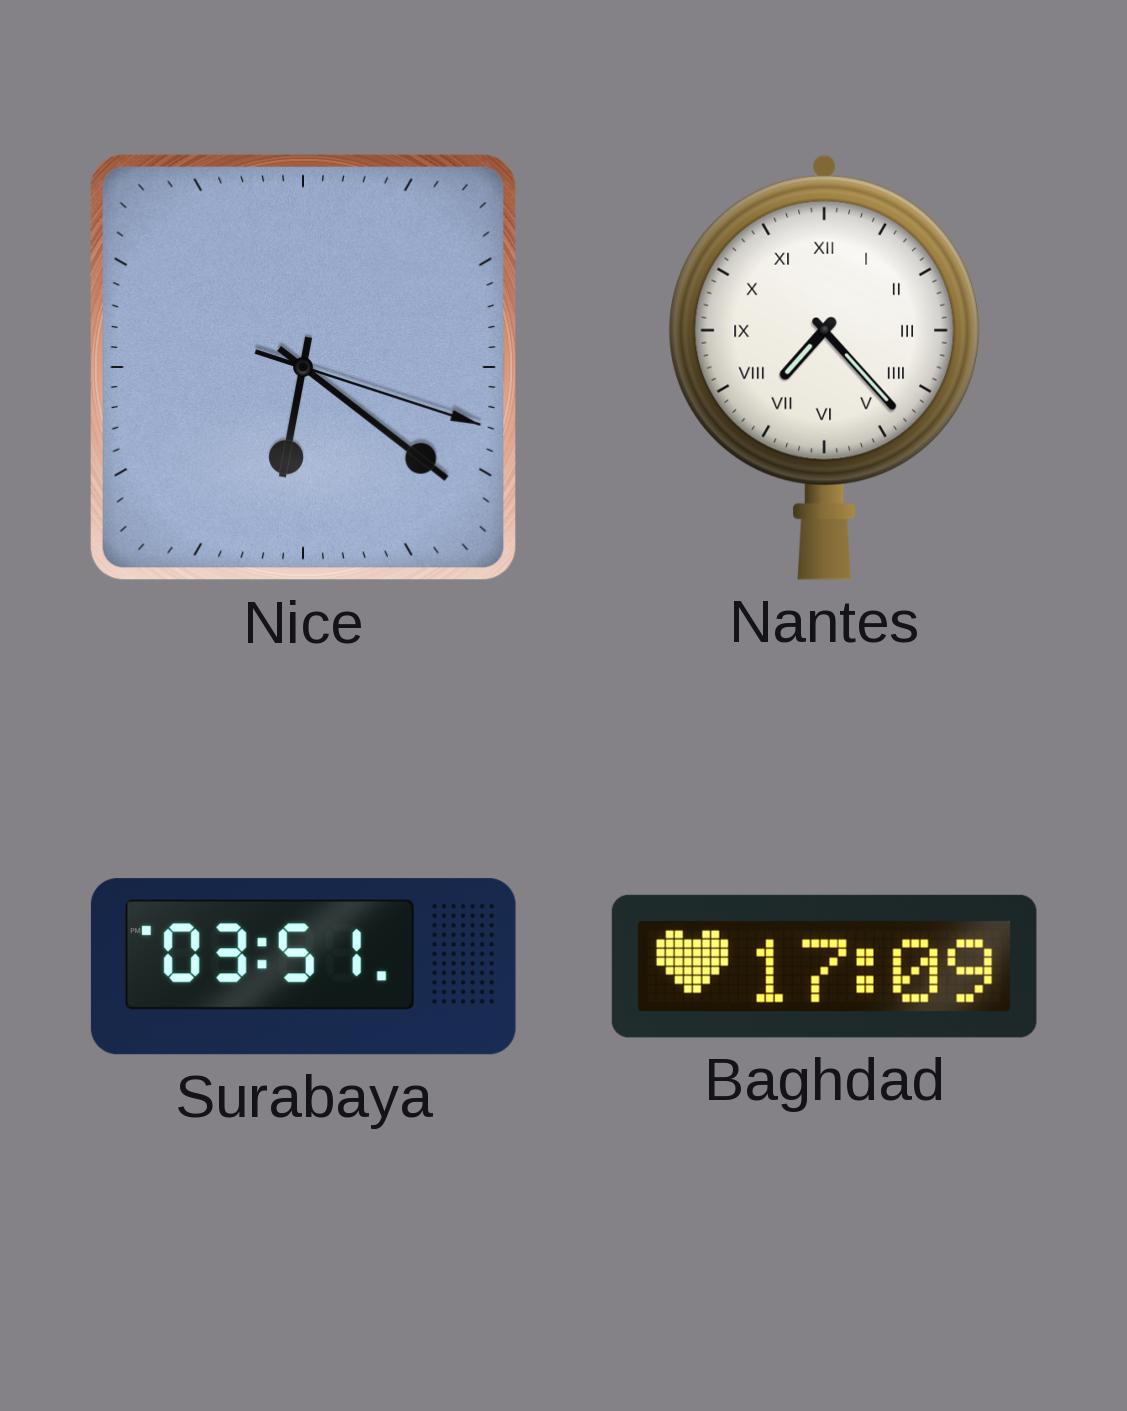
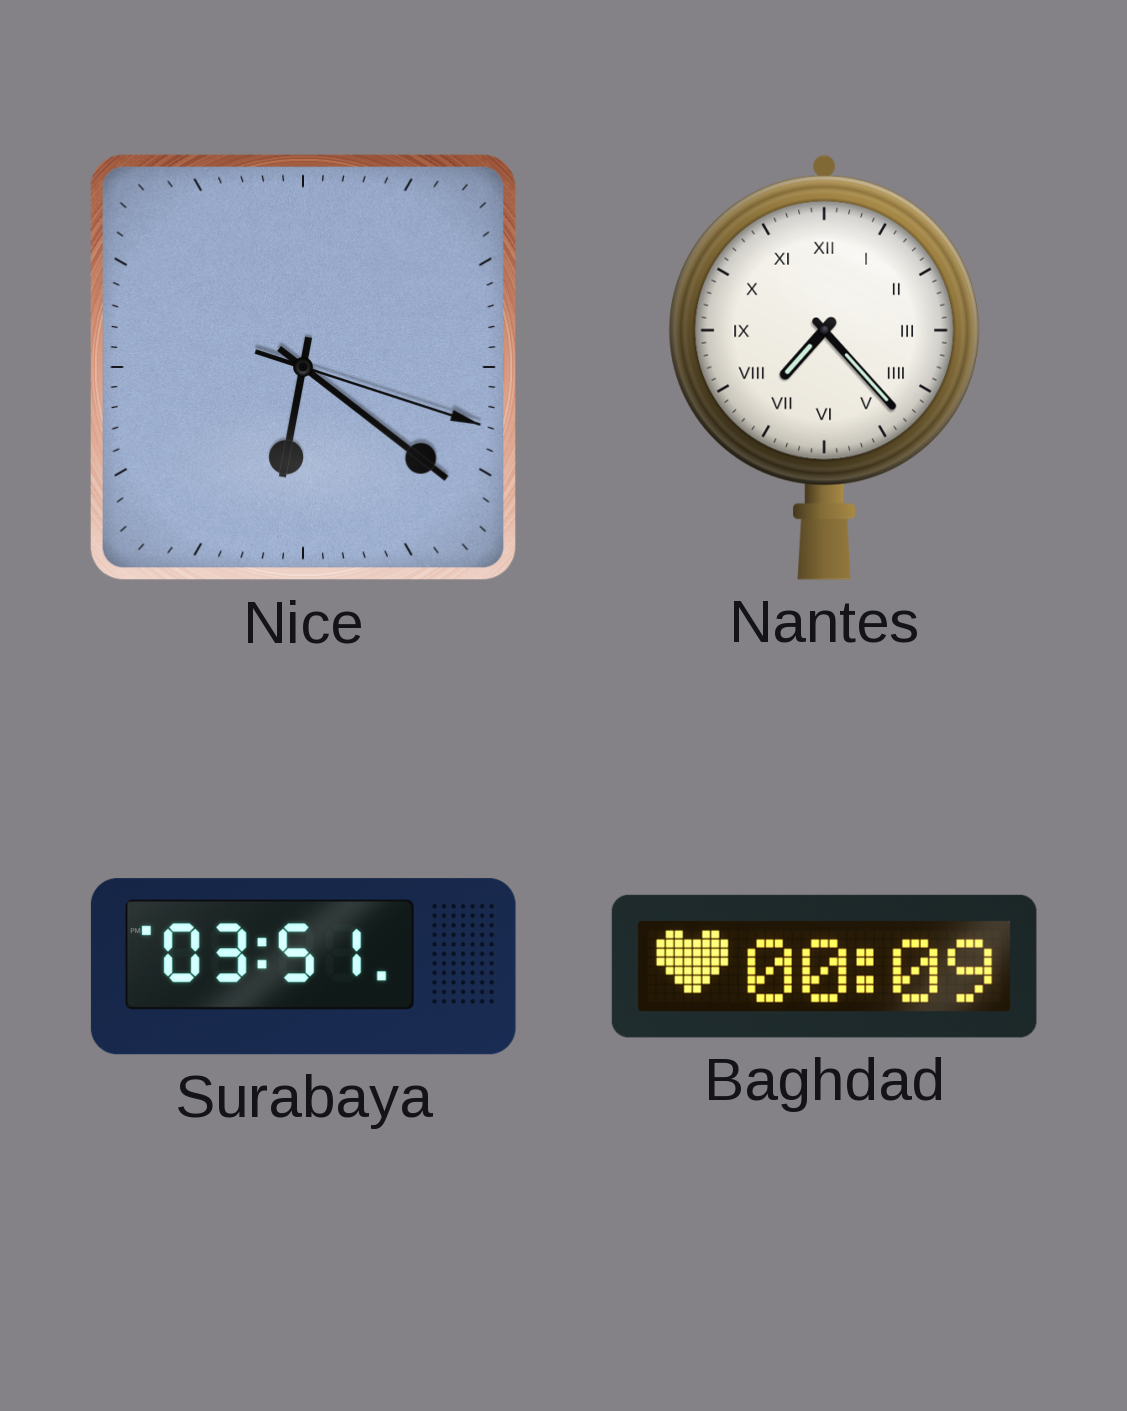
Baghdad: 17:09 -> 00:09
